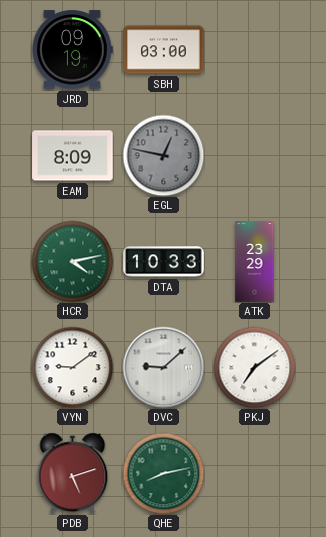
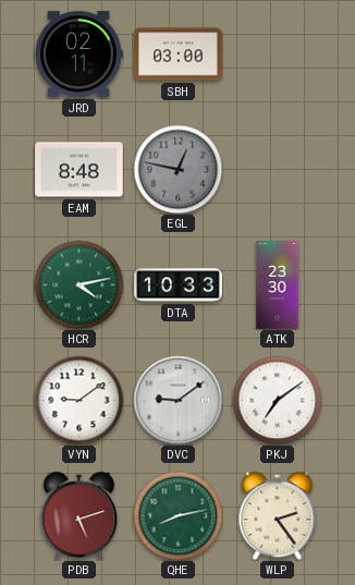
JRD: 09:19 -> 02:11
EAM: 8:09 -> 8:48
ATK: 23:29 -> 23:30
DVC: 9:08 -> 9:09
WLP: none -> 2:24
